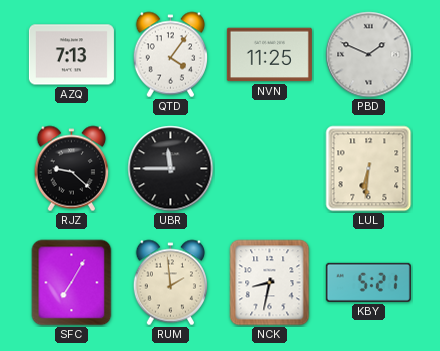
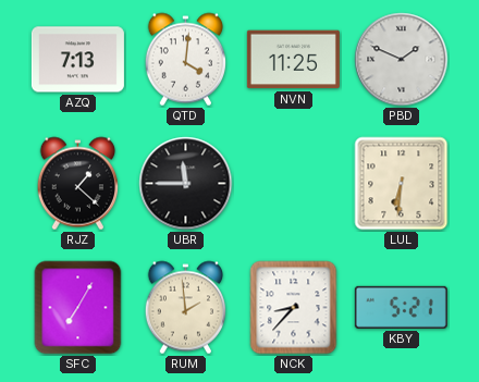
QTD: 4:06 -> 4:01
RJZ: 9:22 -> 1:22
NCK: 8:32 -> 8:37
